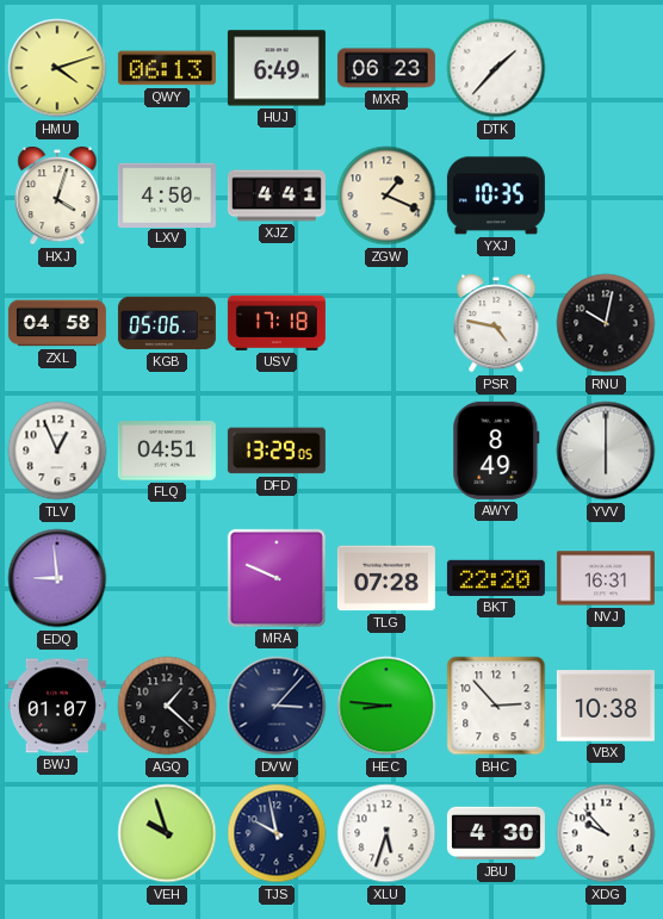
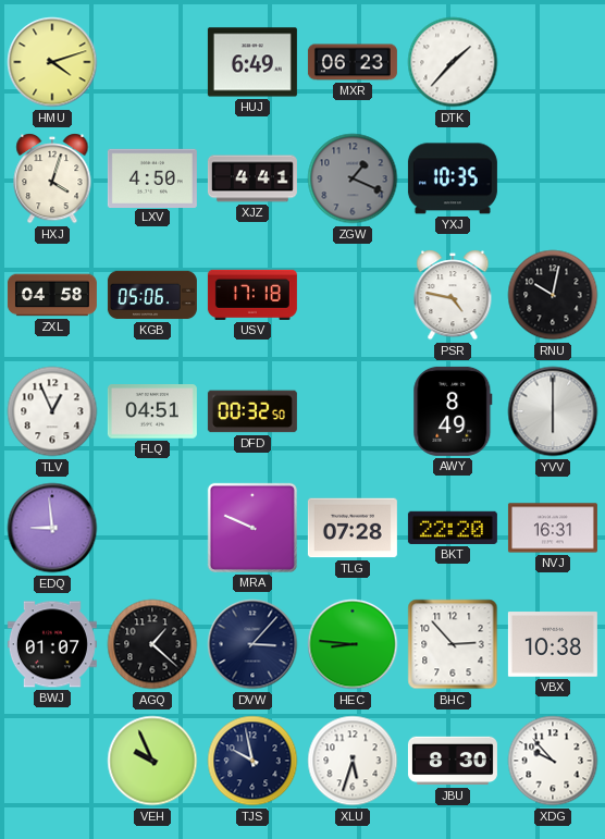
QWY: 06:13 -> none
ZGW dial: cream -> grey
DFD: 13:29 -> 00:32
VEH: 9:57 -> 9:56
JBU: 4:30 -> 8:30
